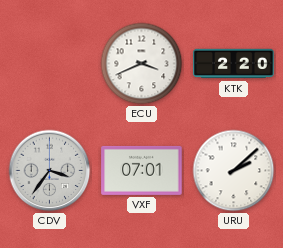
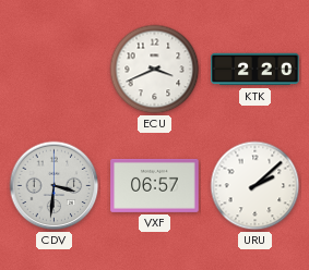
CDV: 3:36 -> 3:31
VXF: 07:01 -> 06:57
